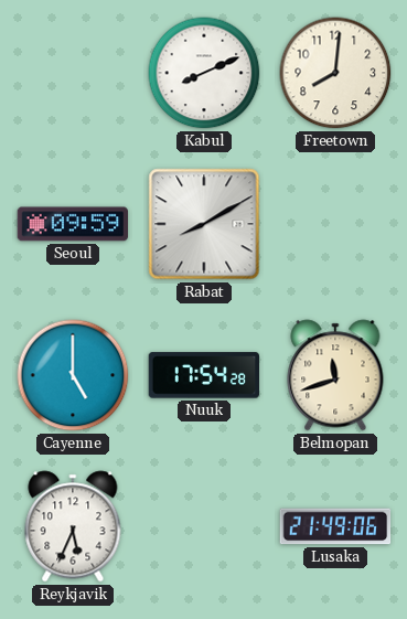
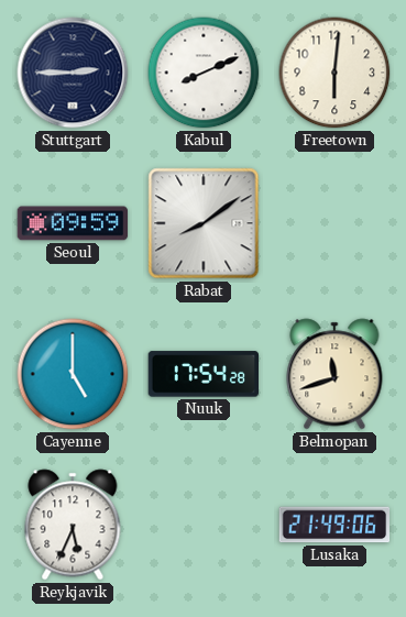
Stuttgart: none -> 2:45
Freetown: 8:01 -> 6:01
Rabat: 8:10 -> 8:09
